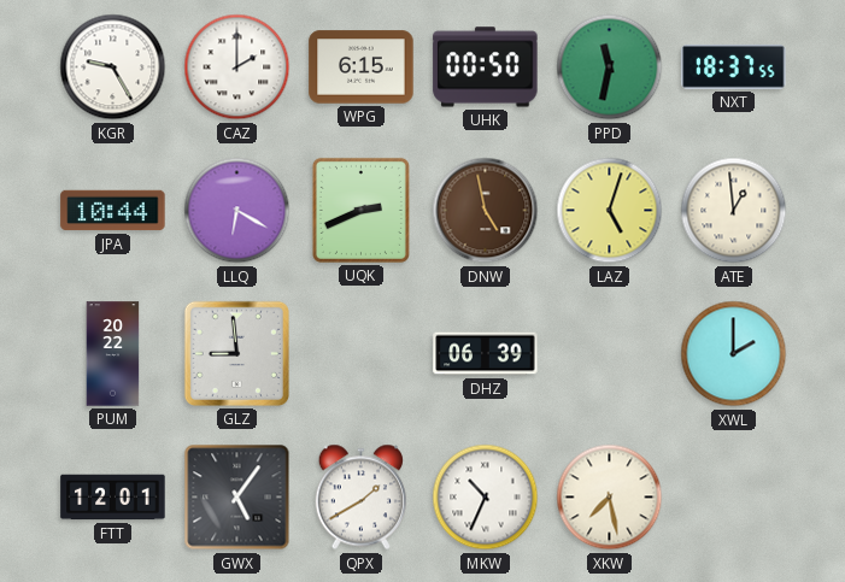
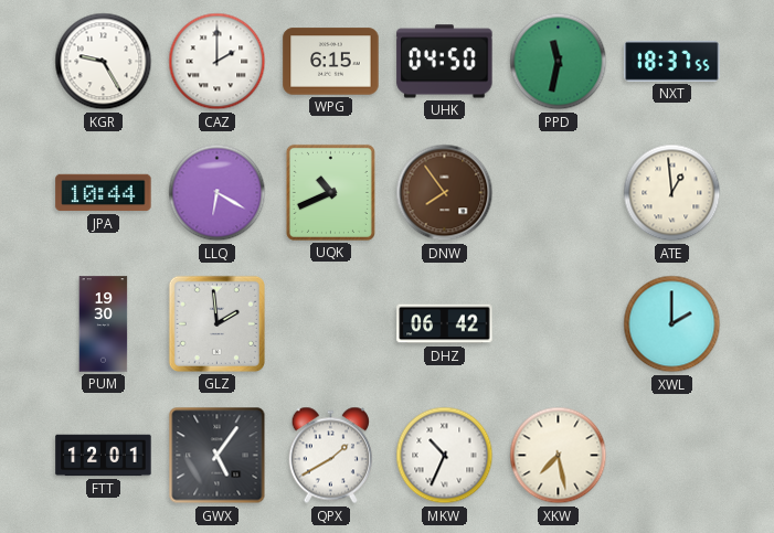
UHK: 00:50 -> 04:50
UQK: 2:41 -> 10:41
DNW: 4:58 -> 7:54
LAZ: 5:03 -> none
PUM: 20:22 -> 19:30
GLZ: 8:59 -> 1:59
DHZ: 06:39 -> 06:42
